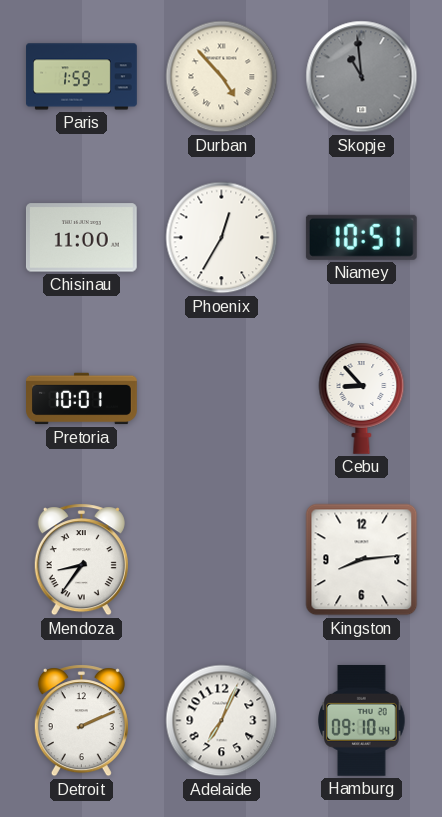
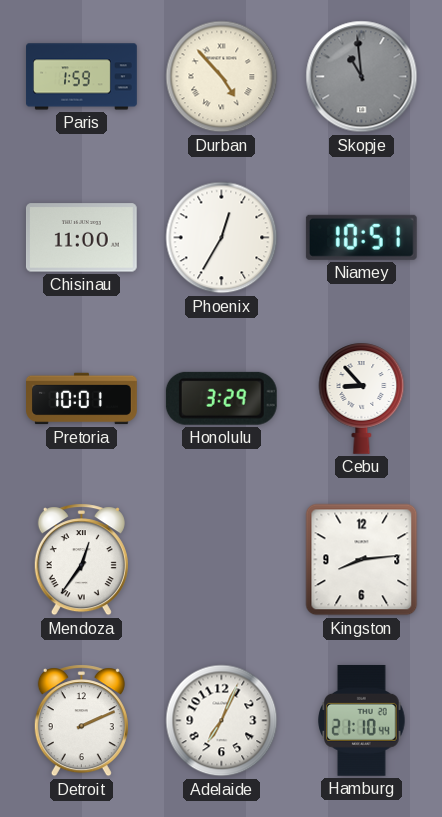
Honolulu: none -> 3:29
Mendoza: 8:36 -> 12:36
Hamburg: 09:10 -> 21:10
